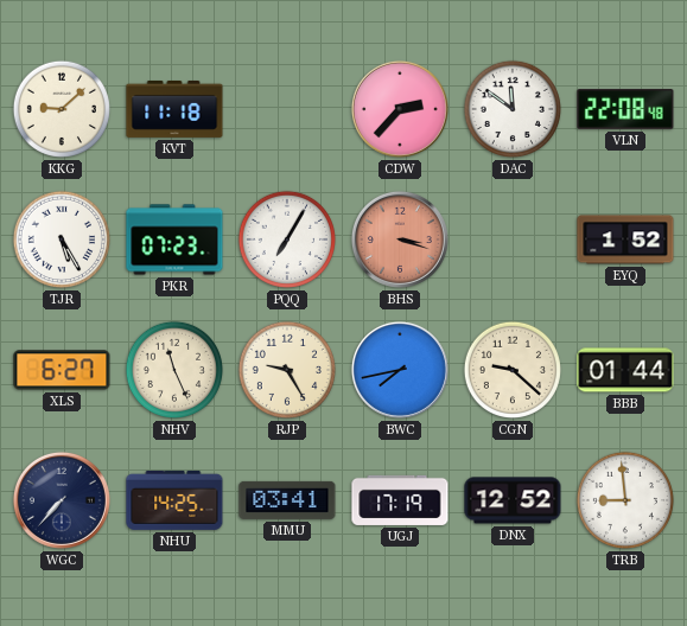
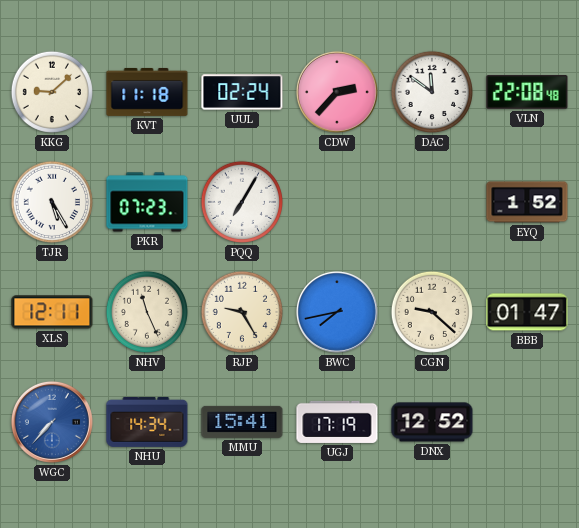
UUL: none -> 02:24
BHS: 3:18 -> none
XLS: 6:27 -> 12:11
BBB: 01:44 -> 01:47
WGC dial: navy -> blue
NHU: 14:25 -> 14:34
MMU: 03:41 -> 15:41
TRB: 8:59 -> none
